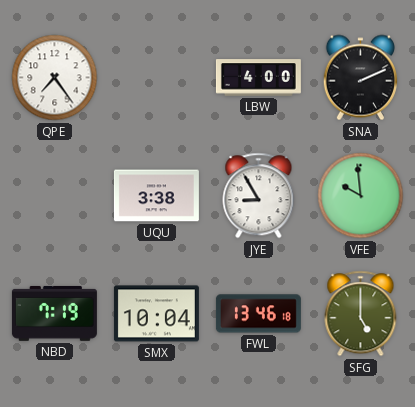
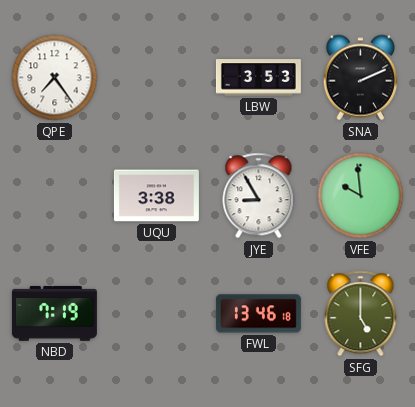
LBW: 4:00 -> 3:53
SMX: 10:04 -> none
